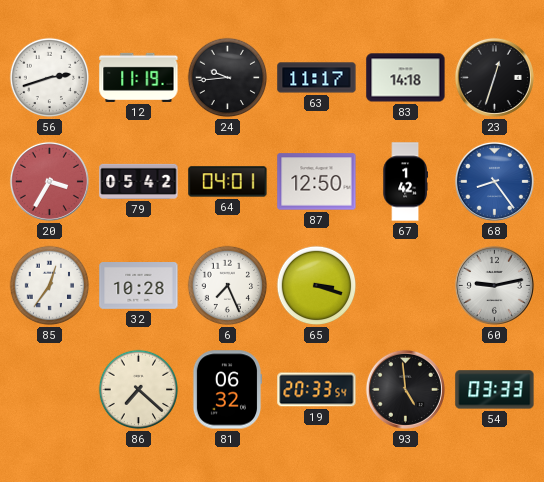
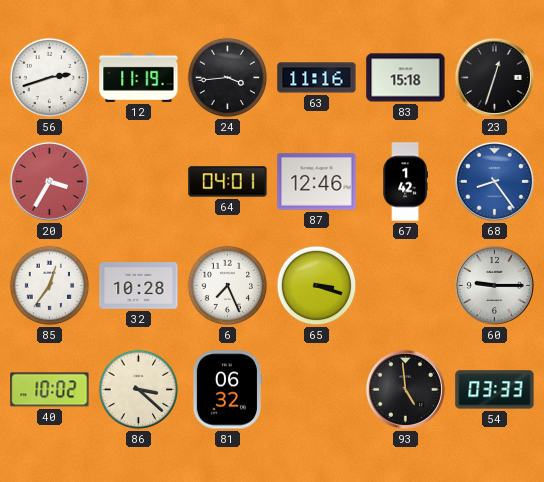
24: 9:44 -> 3:44
63: 11:17 -> 11:16
83: 14:18 -> 15:18
79: 05:42 -> none
87: 12:50 -> 12:46
60: 9:13 -> 9:15
40: none -> 10:02
86: 7:22 -> 3:22
19: 20:33 -> none
